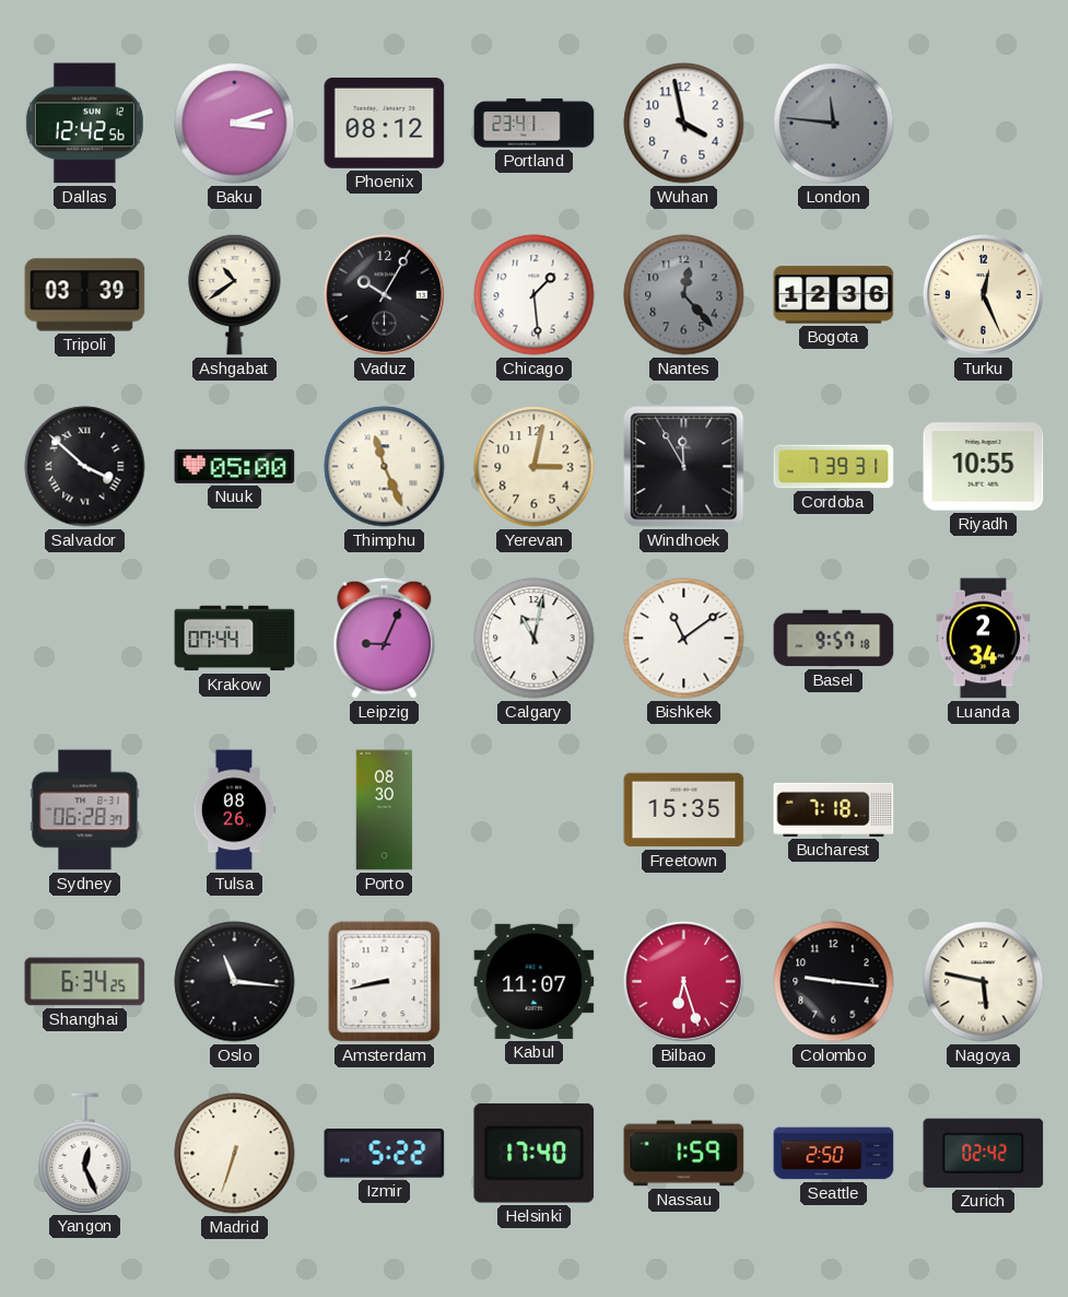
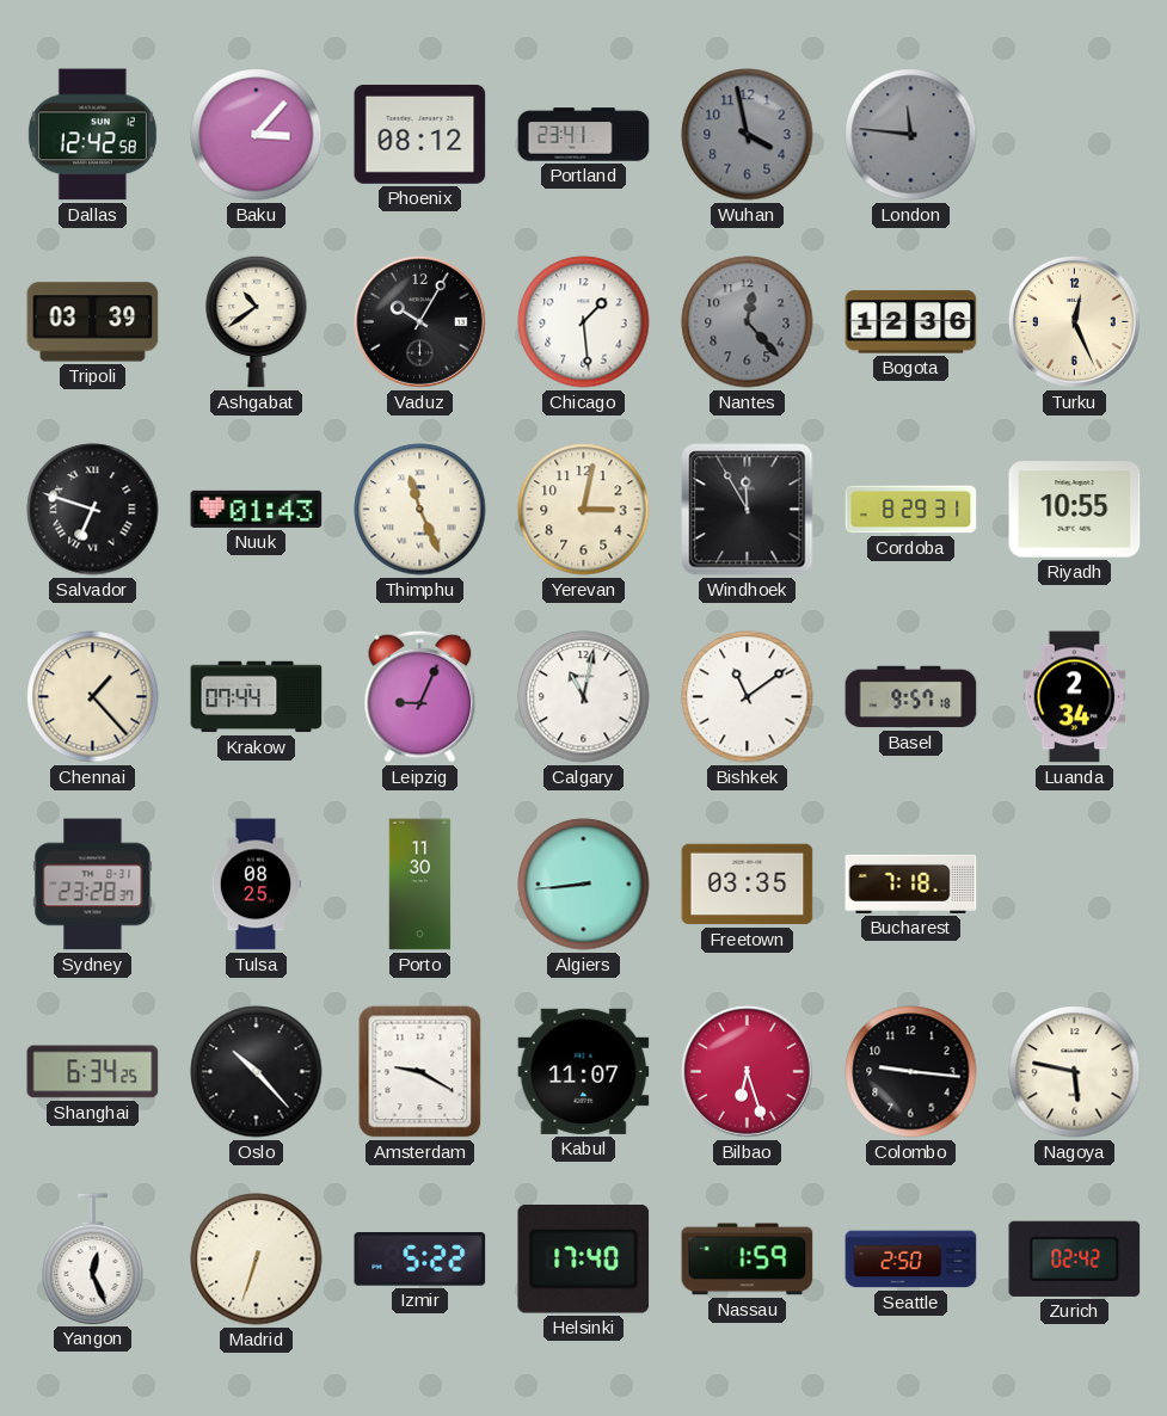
Dallas: 12:42:56 -> 12:42:58
Baku: 3:12 -> 3:07
Wuhan dial: white -> grey
Salvador: 3:52 -> 6:48
Nuuk: 05:00 -> 01:43
Cordoba: 7:39 -> 8:29
Chennai: none -> 1:23
Sydney: 06:28 -> 23:28
Tulsa: 08:26 -> 08:25
Porto: 08:30 -> 11:30
Algiers: none -> 8:44
Freetown: 15:35 -> 03:35
Oslo: 11:16 -> 10:23
Amsterdam: 8:43 -> 9:20
